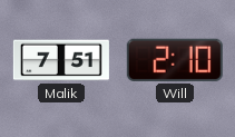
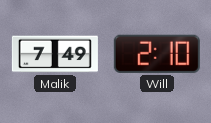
Malik: 7:51 -> 7:49
